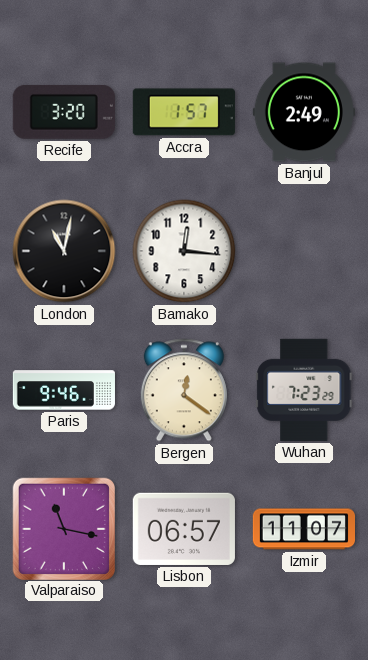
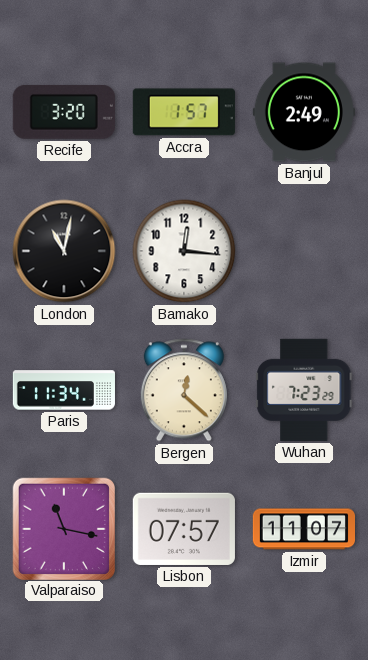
Paris: 9:46 -> 11:34
Bergen: 12:21 -> 12:22
Lisbon: 06:57 -> 07:57
